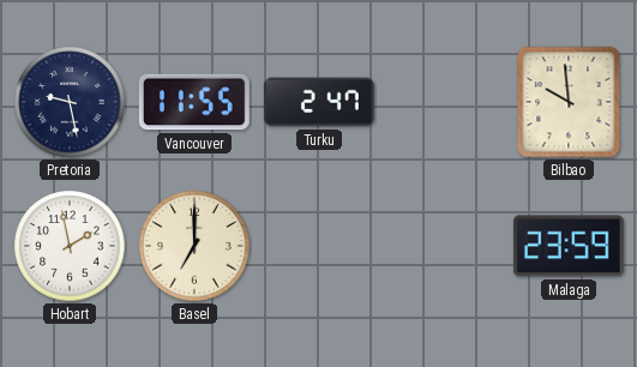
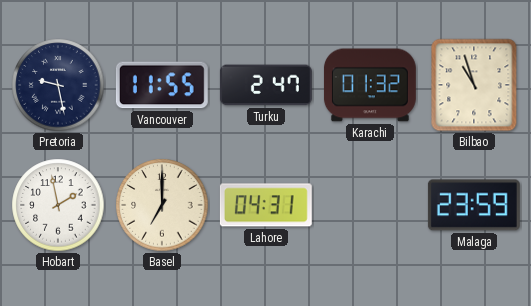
Karachi: none -> 01:32
Bilbao: 9:59 -> 10:57
Lahore: none -> 04:31
